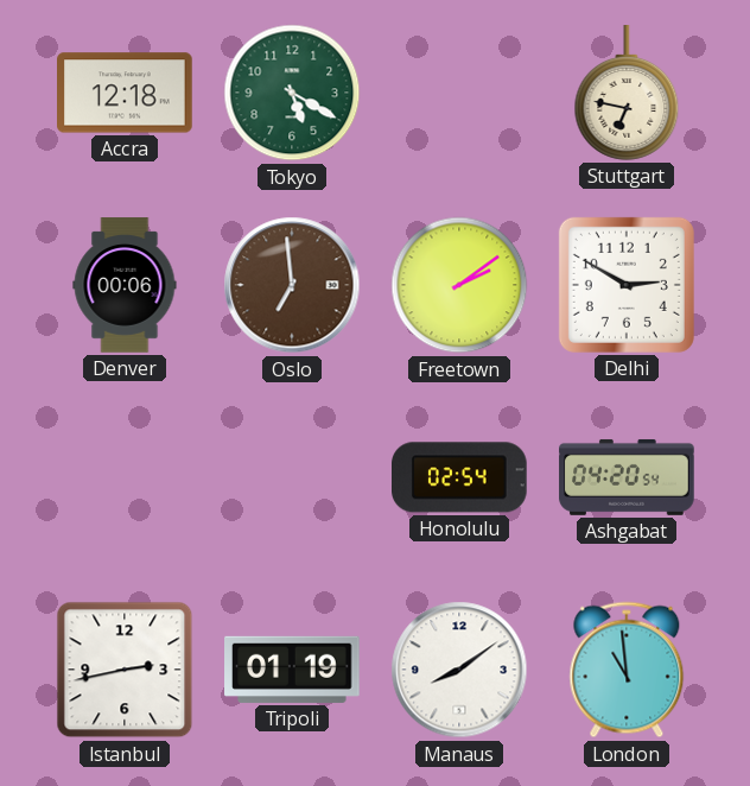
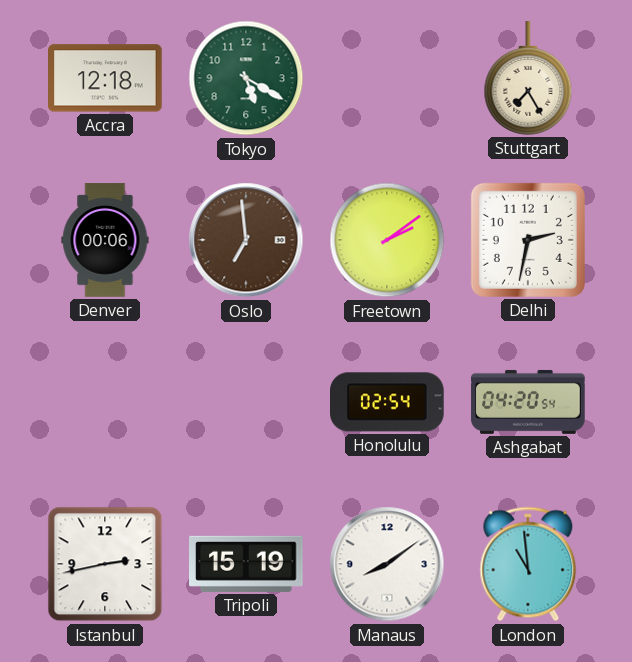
Stuttgart: 6:47 -> 7:25
Delhi: 2:50 -> 2:32
Tripoli: 01:19 -> 15:19
